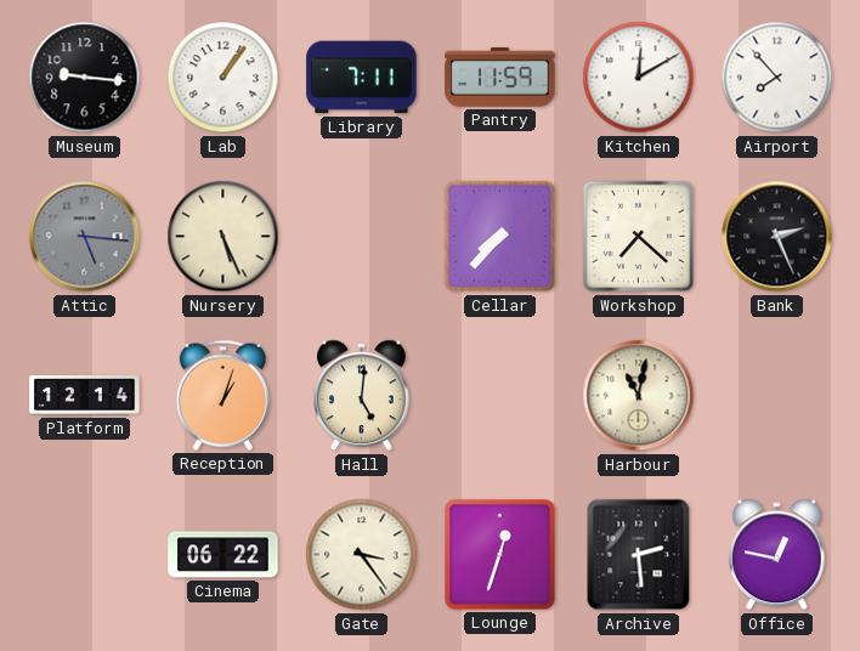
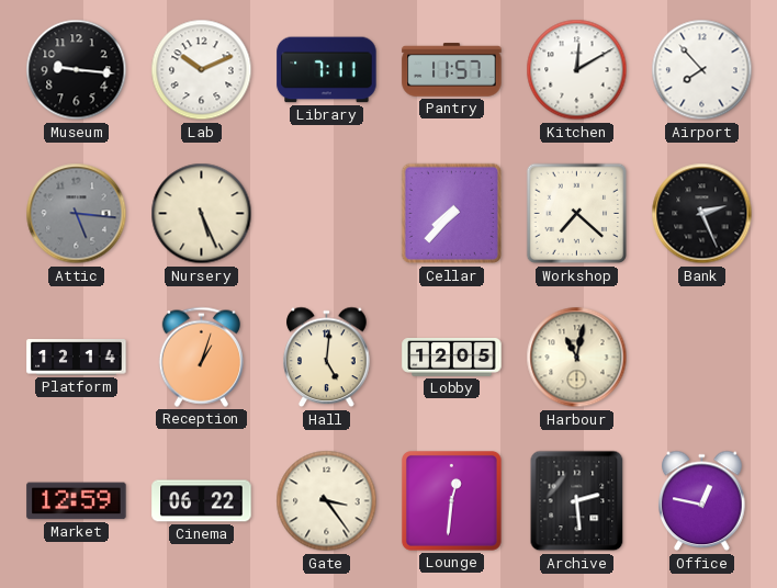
Lab: 1:06 -> 10:11
Pantry: 11:59 -> 11:57
Lobby: none -> 12:05
Market: none -> 12:59
Lounge: 12:33 -> 12:31
